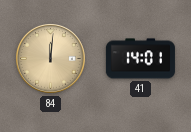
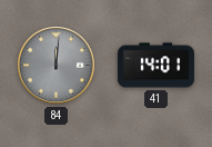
84 dial: champagne -> grey
